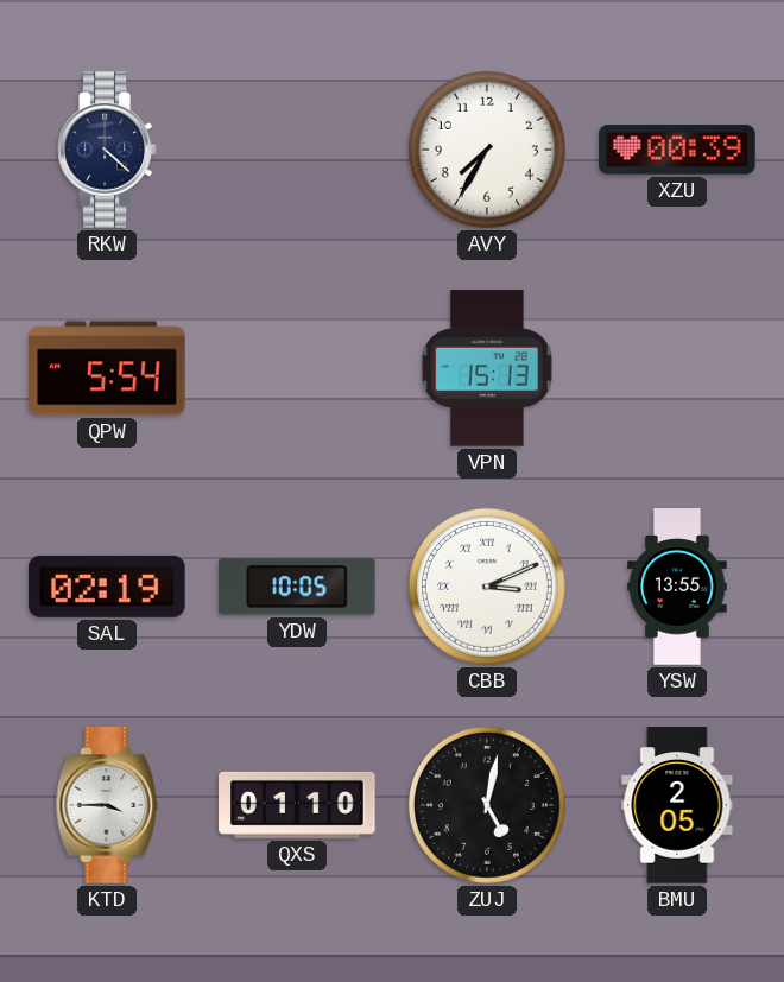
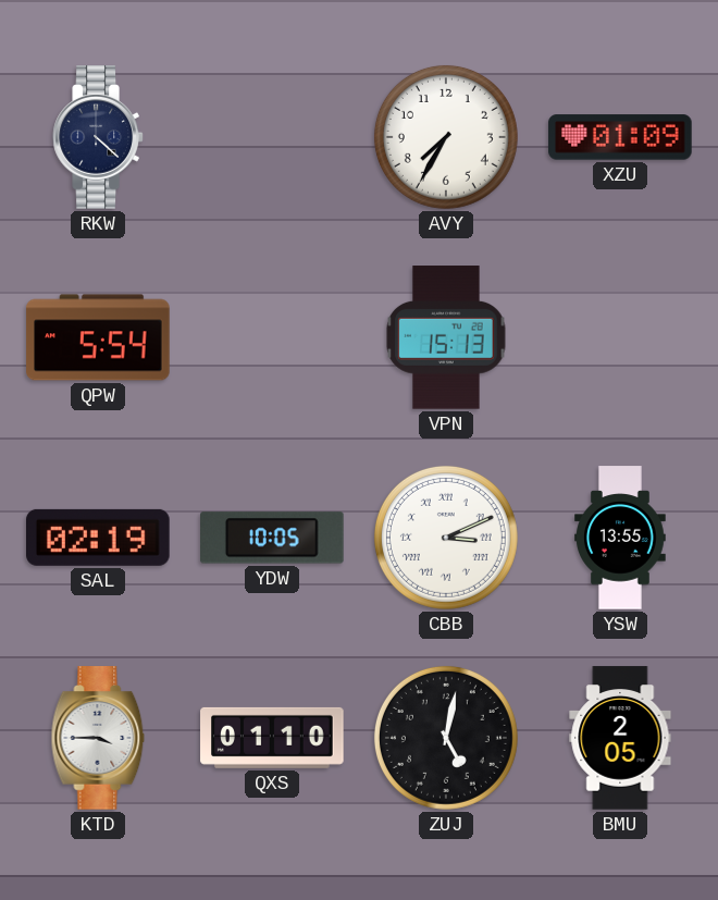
XZU: 00:39 -> 01:09
